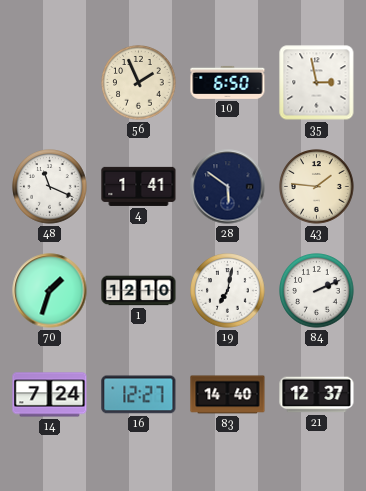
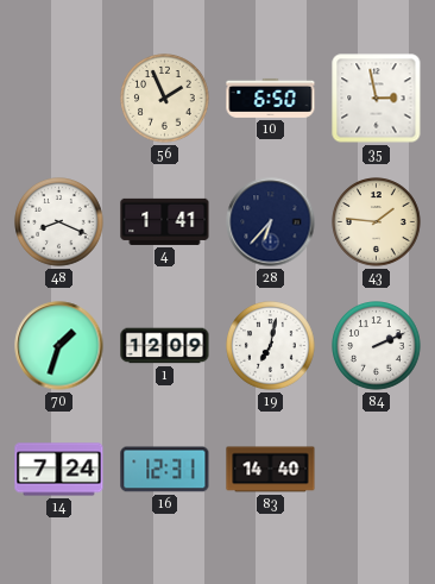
48: 11:19 -> 8:19
28: 5:51 -> 6:37
1: 12:10 -> 12:09
16: 12:27 -> 12:31
21: 12:37 -> none
